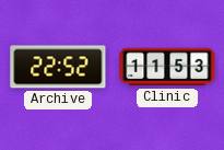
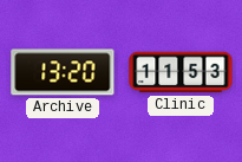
Archive: 22:52 -> 13:20
